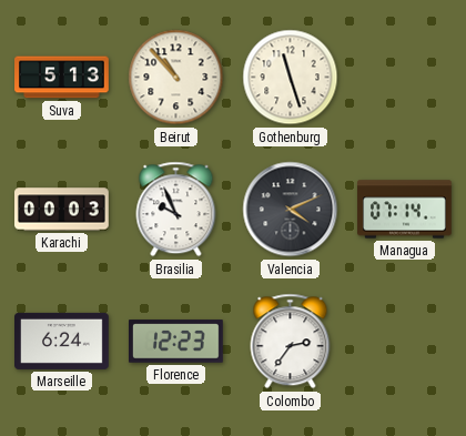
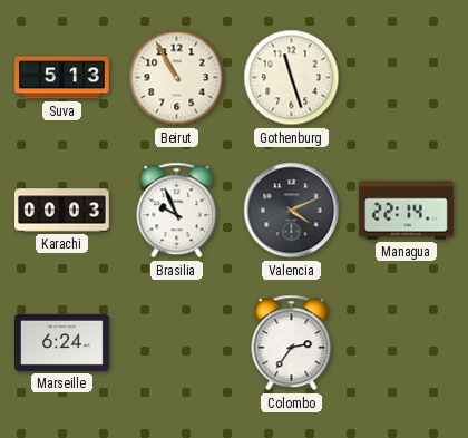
Beirut: 10:53 -> 10:55
Managua: 07:14 -> 22:14
Florence: 12:23 -> none
